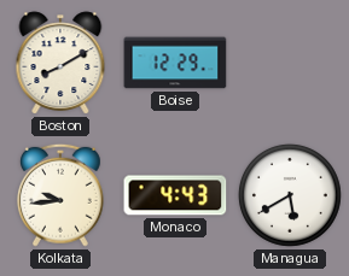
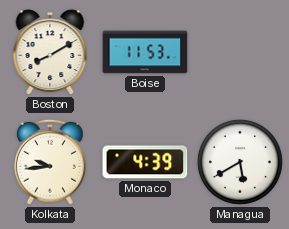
Boise: 12:29 -> 11:53
Monaco: 4:43 -> 4:39
